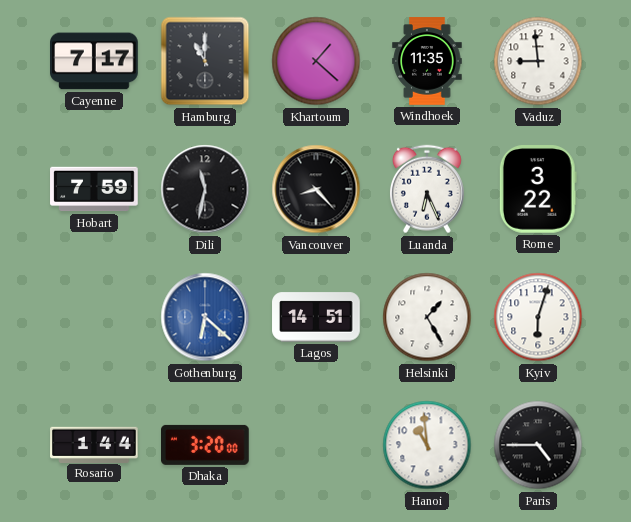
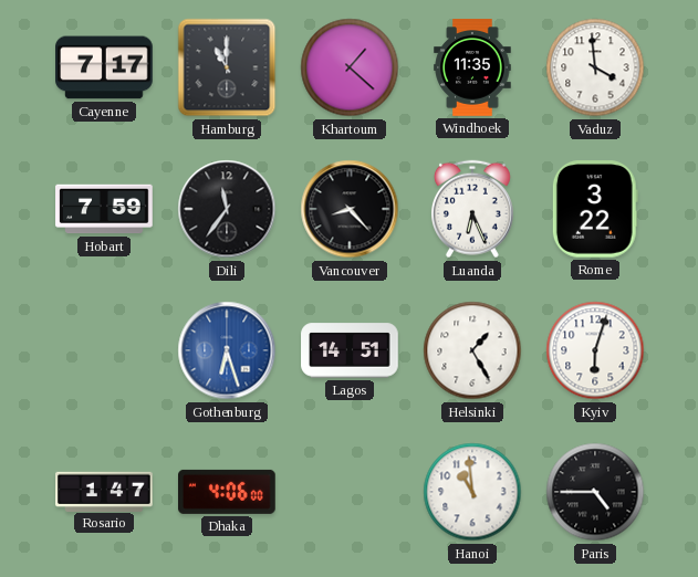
Vaduz: 8:59 -> 3:59
Dili: 11:32 -> 11:36
Gothenburg: 6:22 -> 6:27
Rosario: 1:44 -> 1:47
Dhaka: 3:20 -> 4:06
